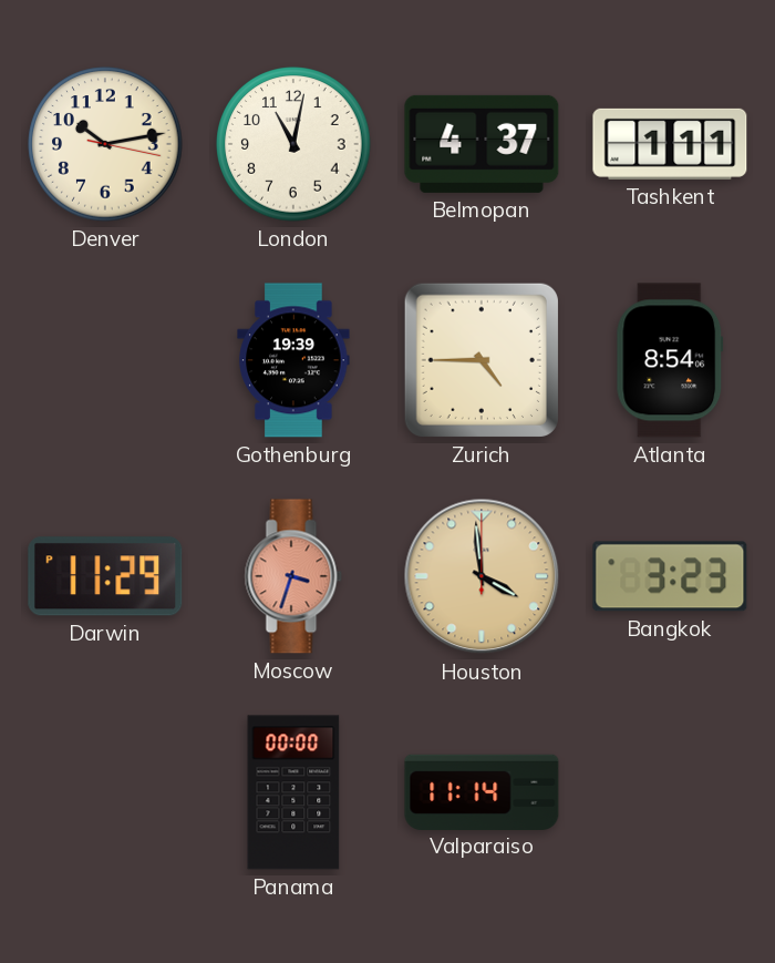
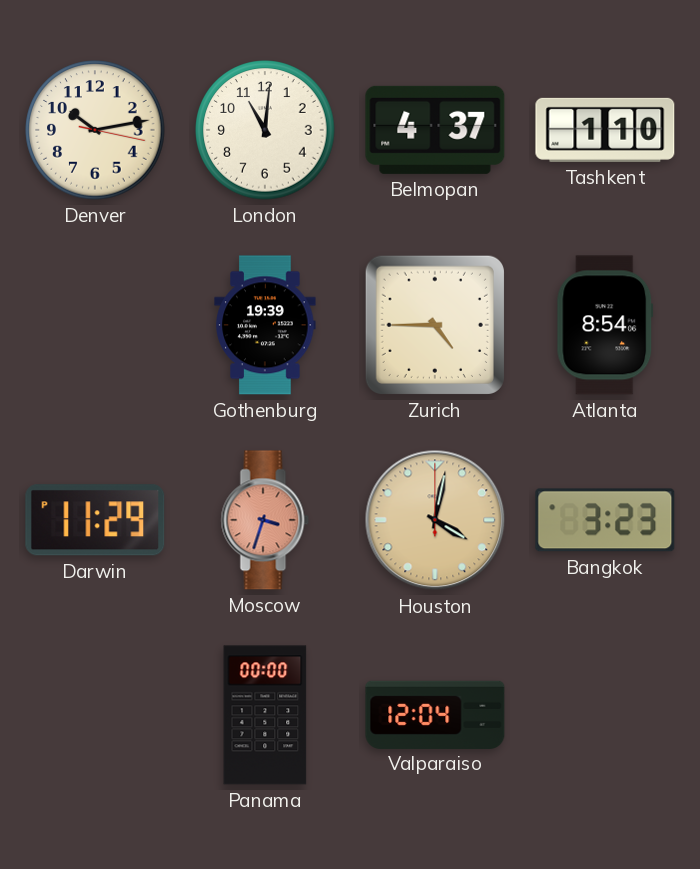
London: 11:02 -> 11:01
Tashkent: 1:11 -> 1:10
Houston: 3:59 -> 4:02
Valparaiso: 11:14 -> 12:04
